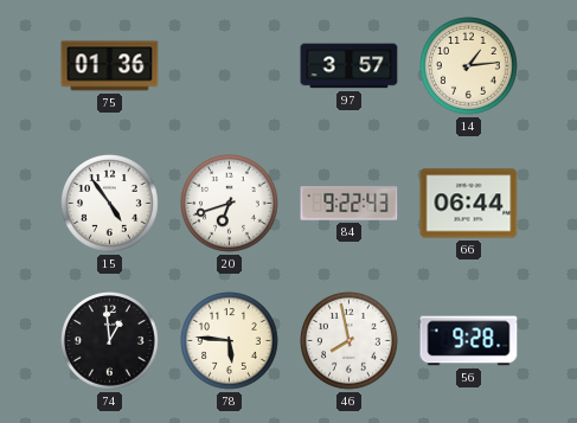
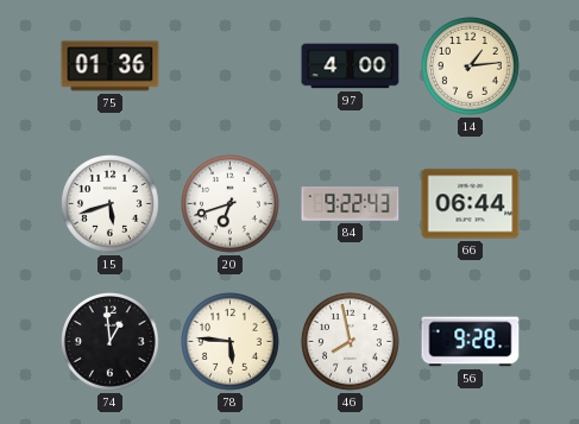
97: 3:57 -> 4:00
15: 4:54 -> 5:42
